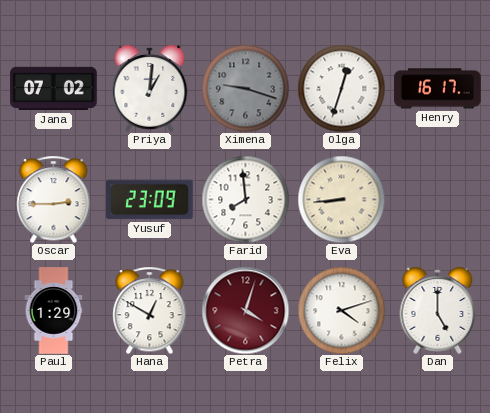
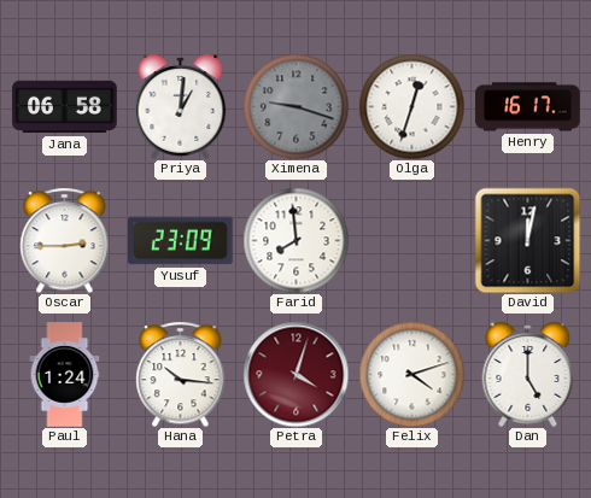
Jana: 07:02 -> 06:58
Eva: 8:44 -> none
David: none -> 12:02
Paul: 1:29 -> 1:24
Hana: 12:50 -> 10:16
